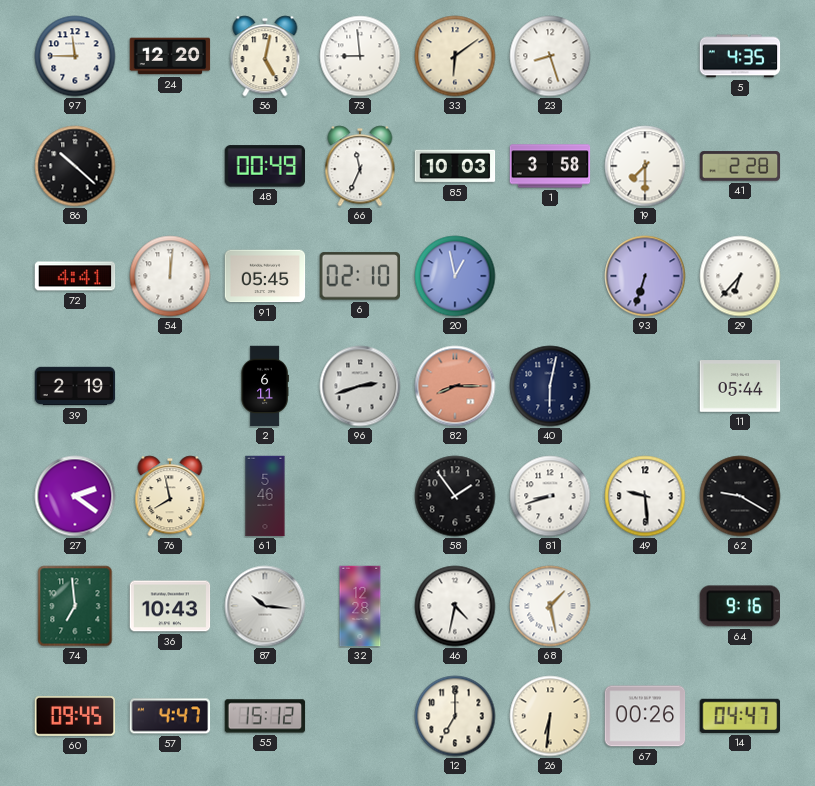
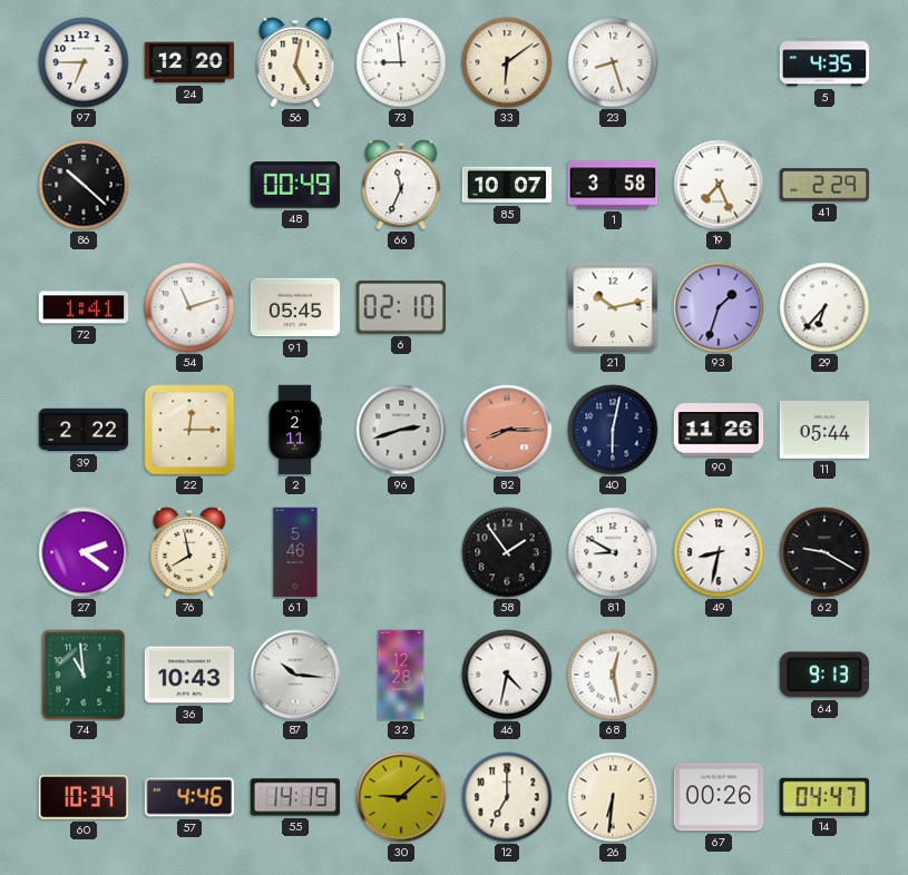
97: 11:45 -> 6:45
85: 10:03 -> 10:07
19: 7:30 -> 7:26
41: 2:28 -> 2:29
72: 4:41 -> 1:41
54: 12:01 -> 11:12
20: 12:58 -> none
21: none -> 10:13
93: 6:33 -> 1:33
39: 2:19 -> 2:22
22: none -> 12:15
2: 6:11 -> 2:11
90: none -> 11:26
81: 8:42 -> 8:50
49: 9:29 -> 8:32
74: 6:59 -> 10:59
68: 1:28 -> 12:28
64: 9:16 -> 9:13
60: 09:45 -> 10:34
57: 4:47 -> 4:46
55: 15:12 -> 14:19
30: none -> 9:08
